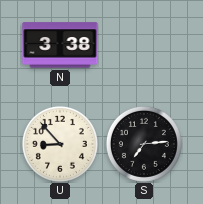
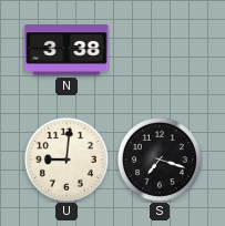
U: 8:53 -> 9:01
S: 7:14 -> 7:18
